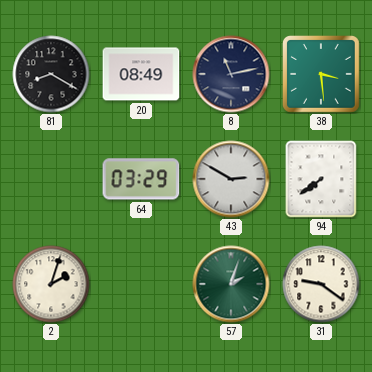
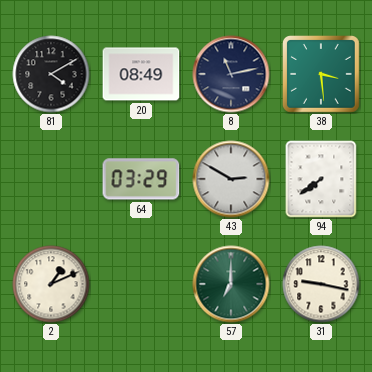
81: 8:20 -> 4:10
2: 2:03 -> 1:11
57: 2:03 -> 7:00
31: 9:21 -> 9:17
